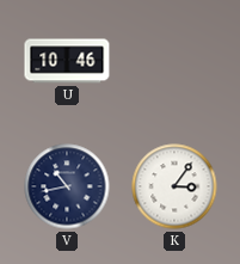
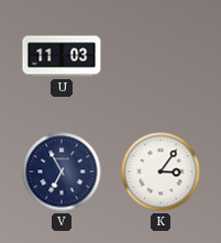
U: 10:46 -> 11:03
V: 10:43 -> 6:55
